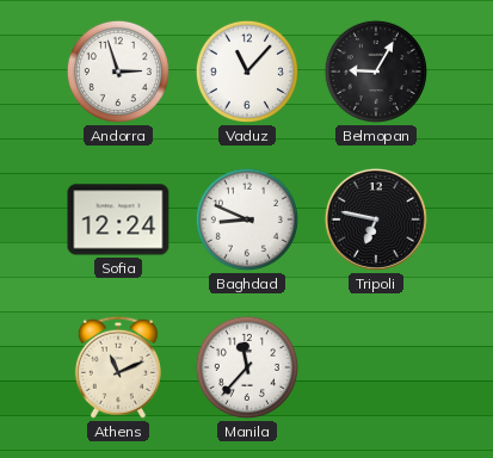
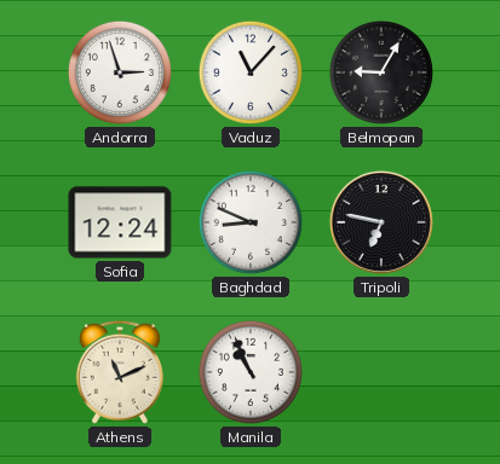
Manila: 11:37 -> 10:56
